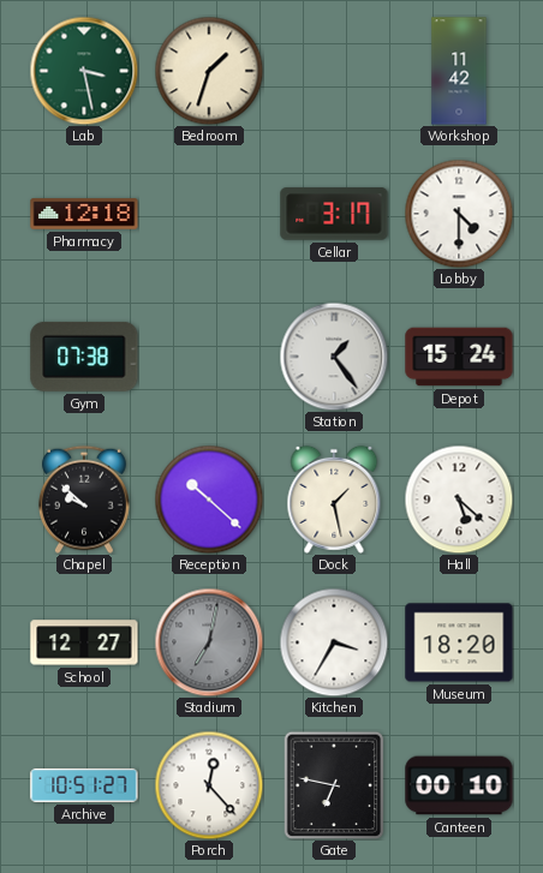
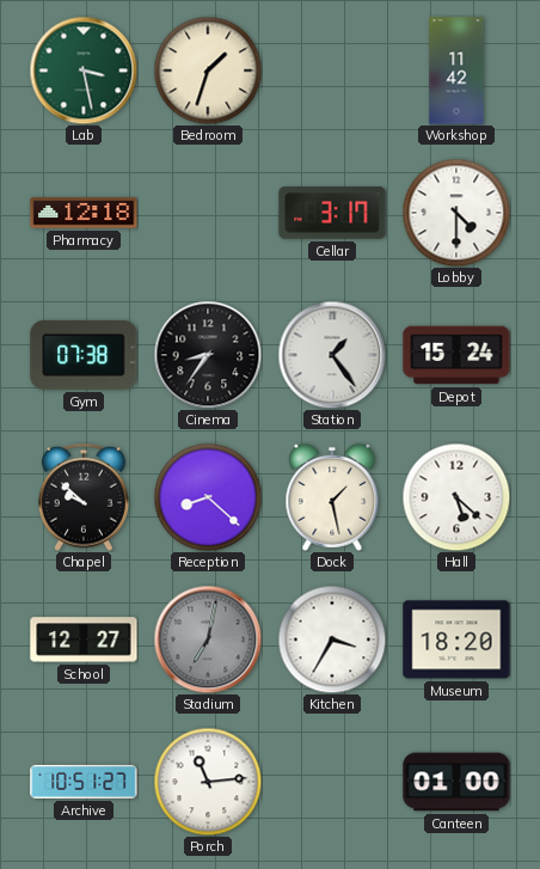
Cinema: none -> 8:36
Reception: 10:22 -> 8:22
Porch: 12:23 -> 11:14
Gate: 6:47 -> none
Canteen: 00:10 -> 01:00
